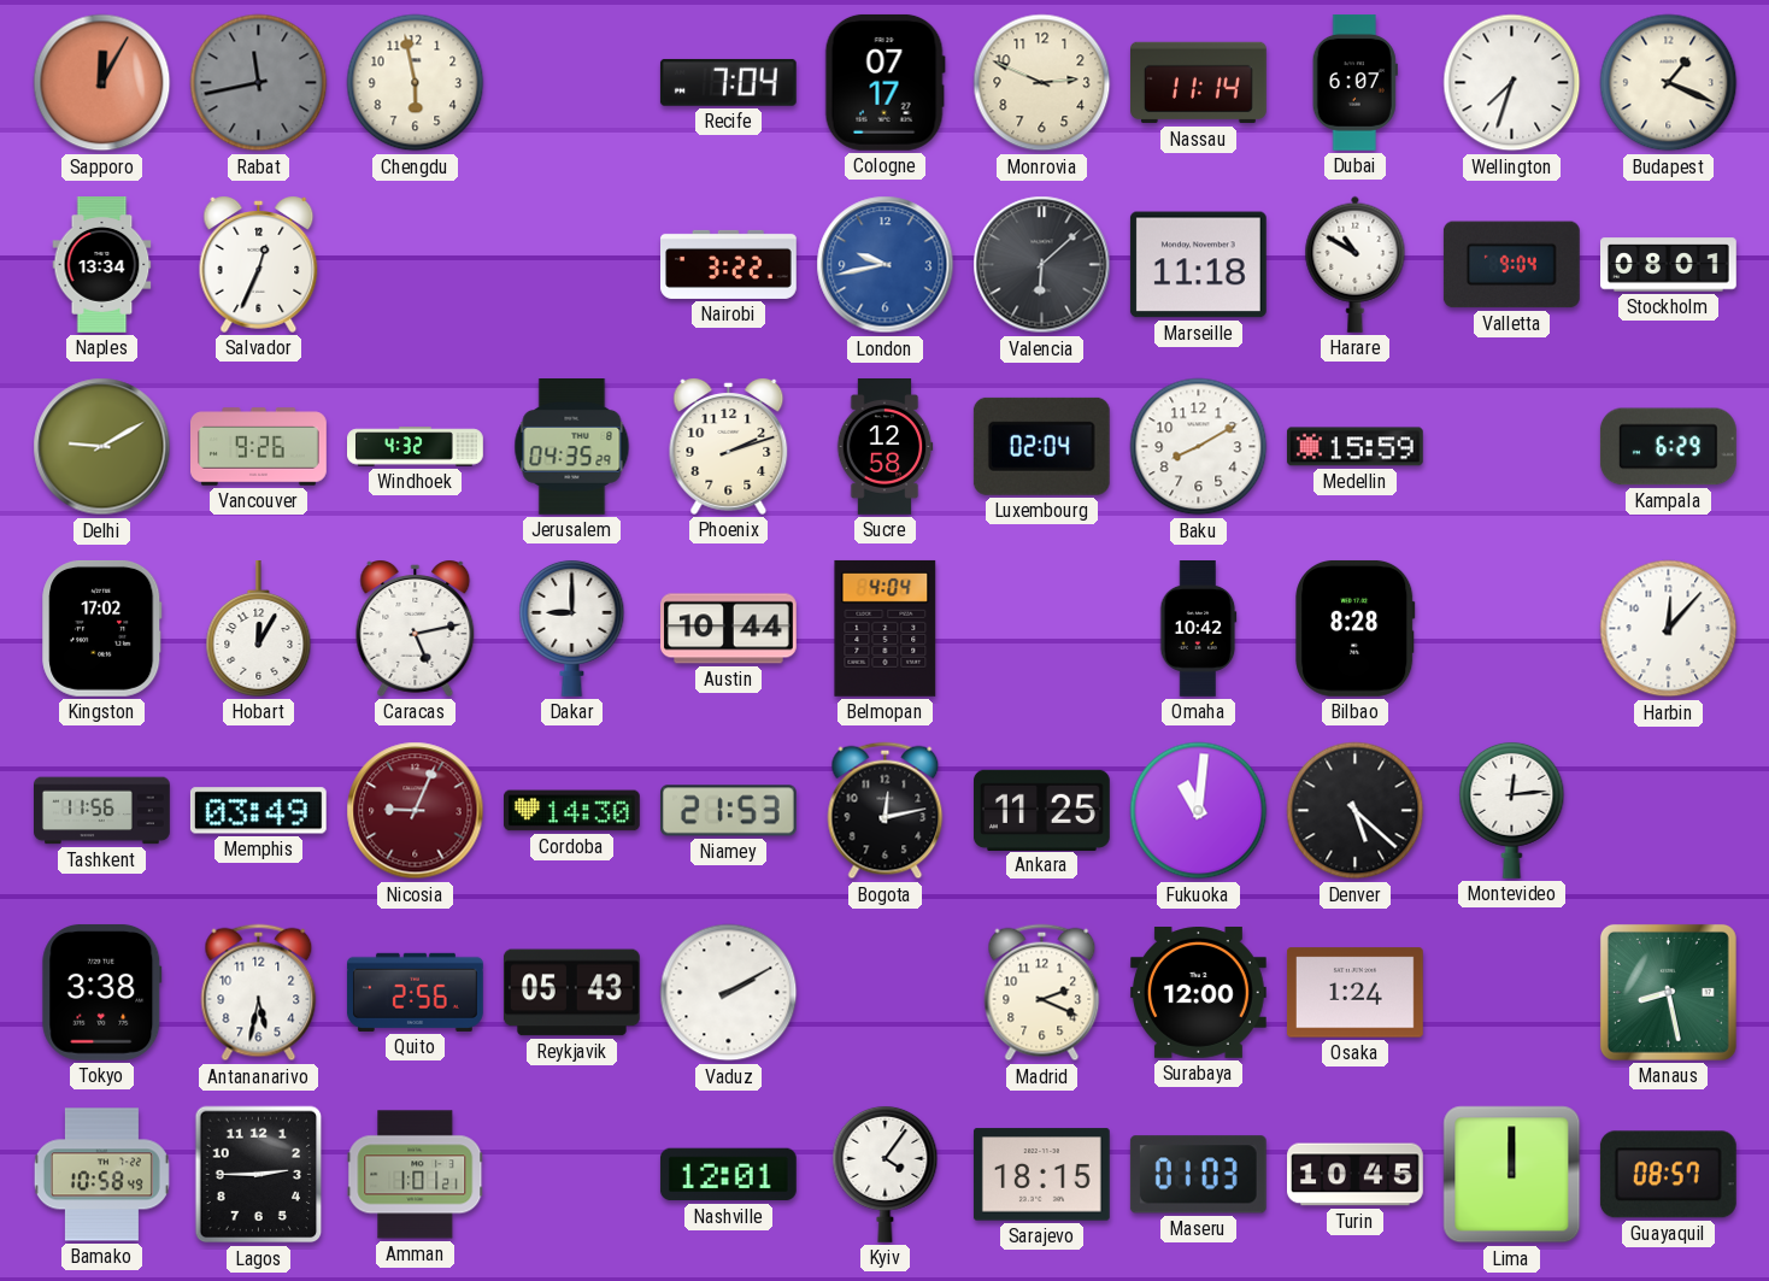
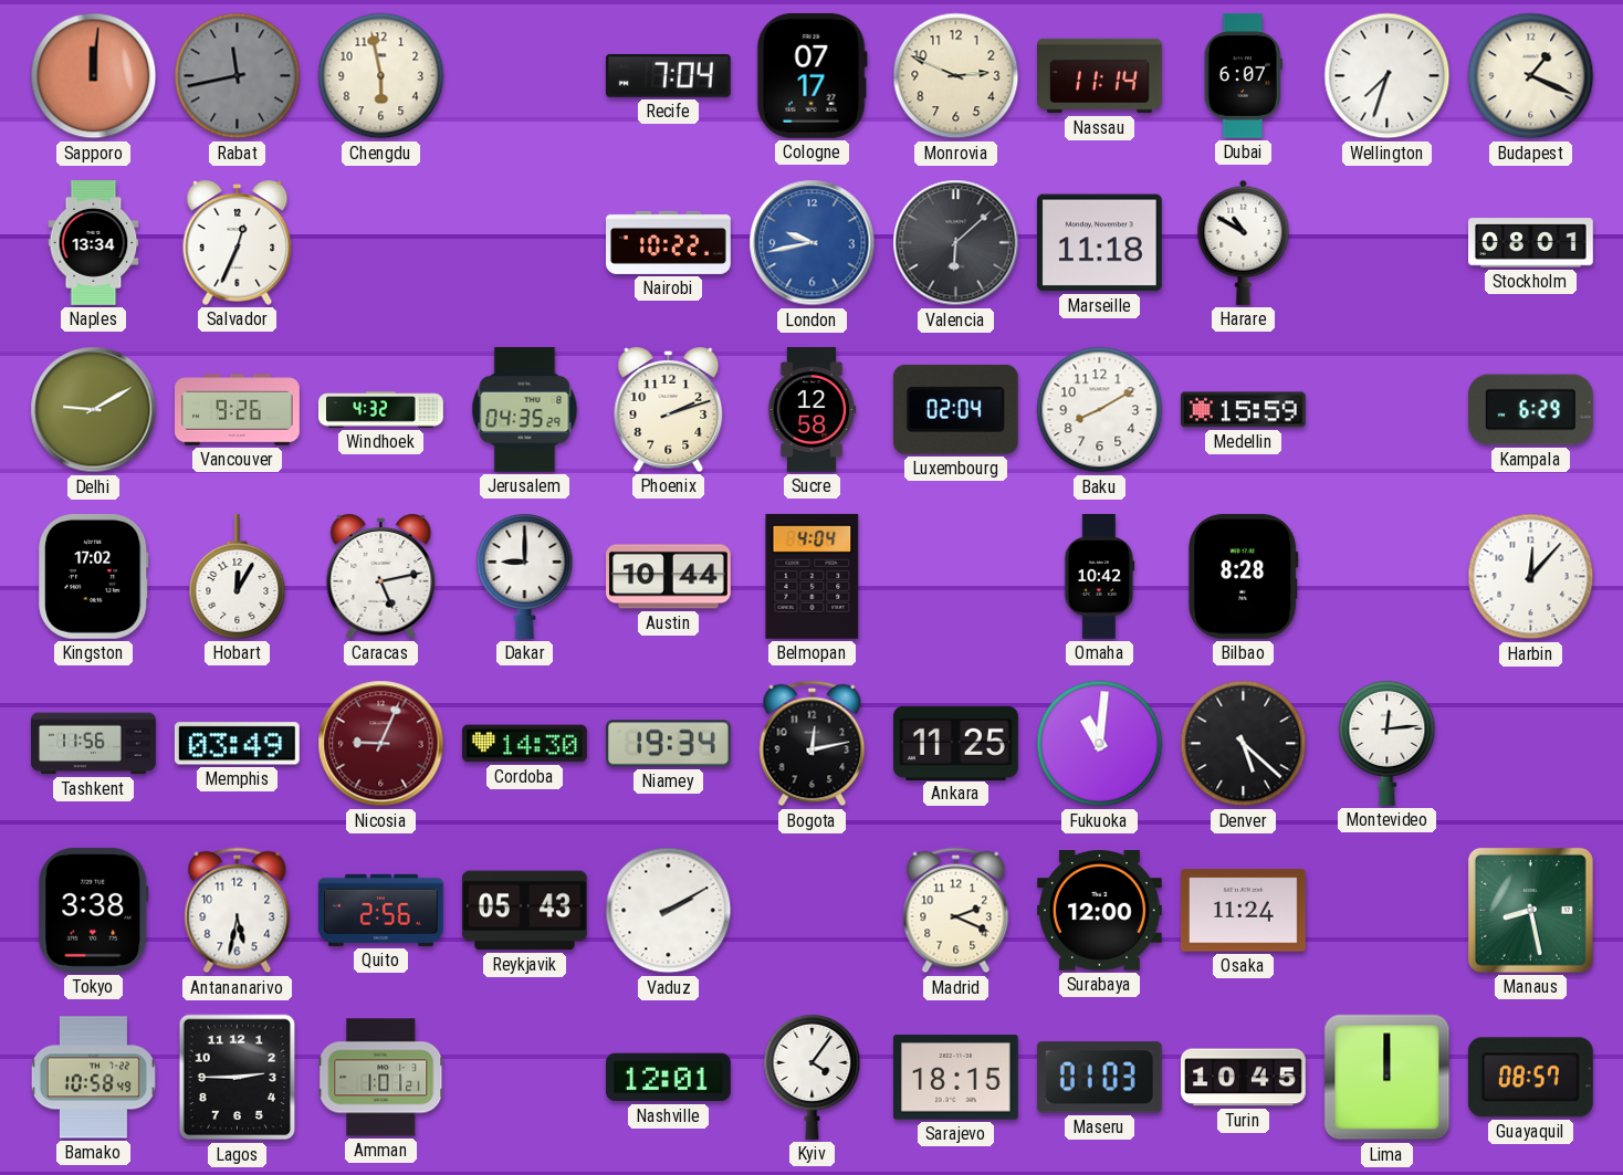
Sapporo: 12:05 -> 12:01
Nairobi: 3:22 -> 10:22
Valletta: 9:04 -> none
Niamey: 21:53 -> 19:34
Osaka: 1:24 -> 11:24
